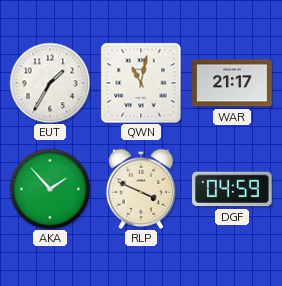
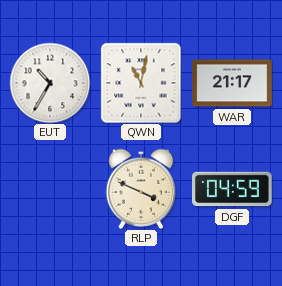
EUT: 1:35 -> 10:35
AKA: 1:53 -> none
